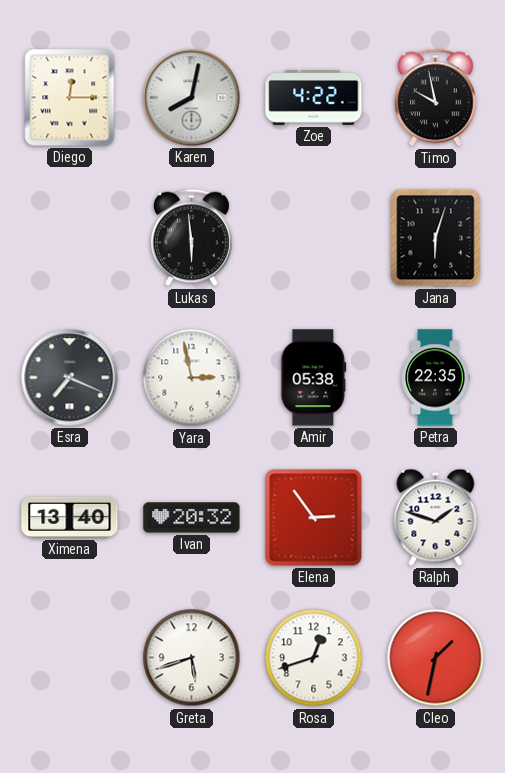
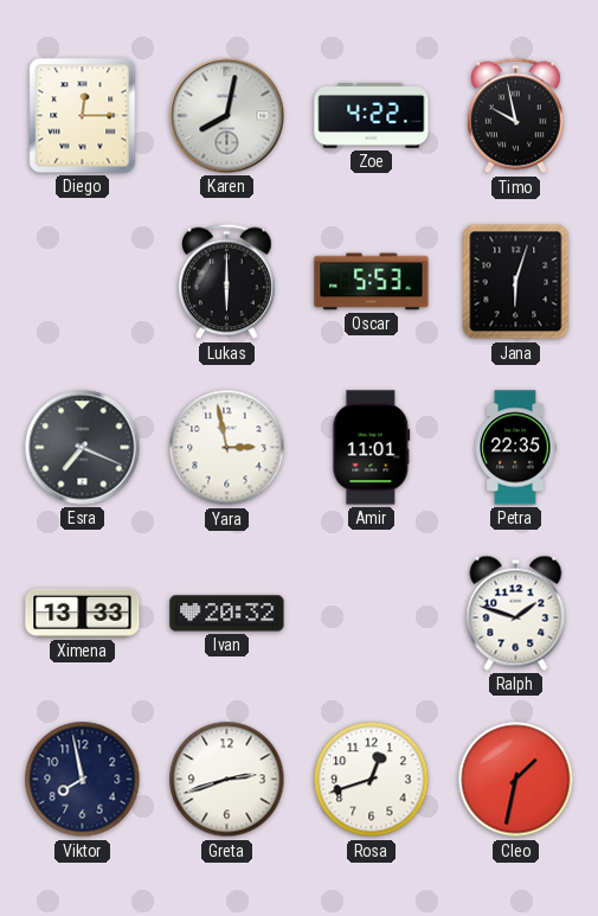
Lukas: 5:59 -> 6:00
Oscar: none -> 5:53
Amir: 05:38 -> 11:01
Ximena: 13:40 -> 13:33
Elena: 2:54 -> none
Viktor: none -> 7:58
Greta: 5:42 -> 2:42
